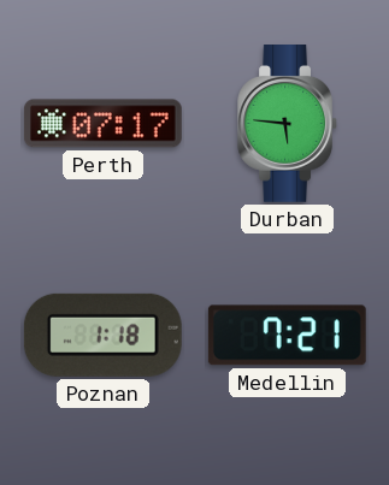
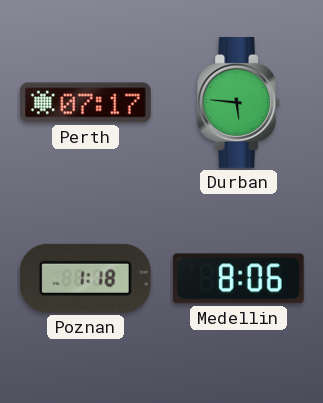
Medellin: 7:21 -> 8:06
